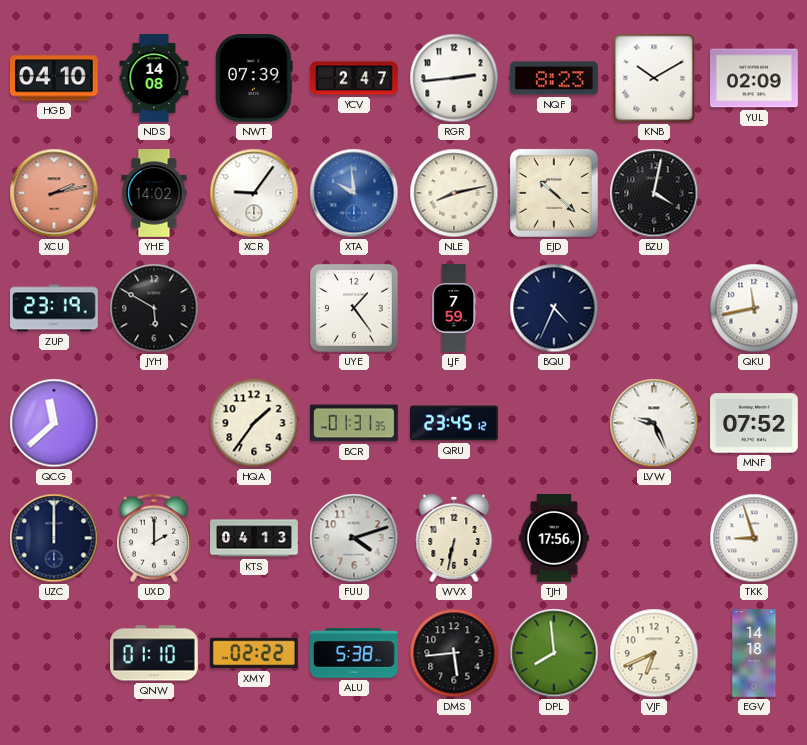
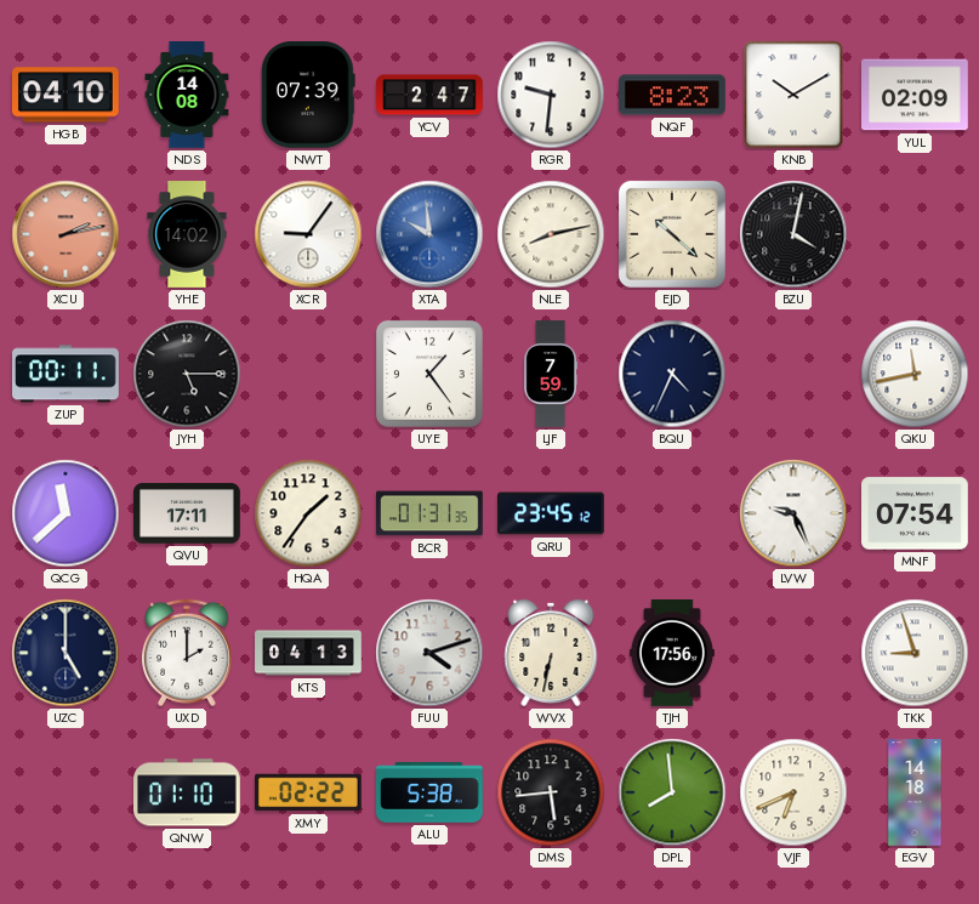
RGR: 2:44 -> 9:31
ZUP: 23:19 -> 00:11
JYH: 5:50 -> 5:15
QVU: none -> 17:11
MNF: 07:52 -> 07:54
UZC: 12:00 -> 5:00
